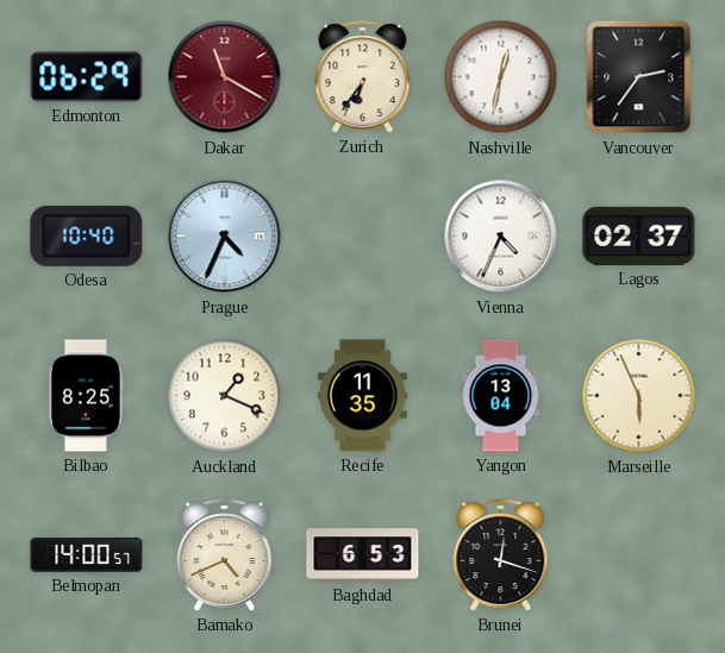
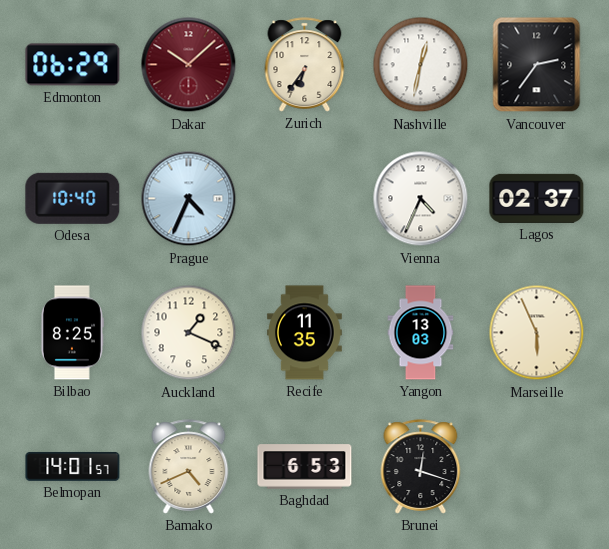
Dakar: 11:20 -> 10:08
Yangon: 13:04 -> 13:03
Belmopan: 14:00 -> 14:01
